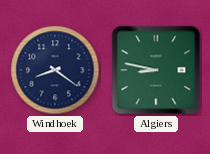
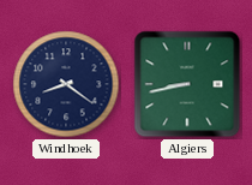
Algiers: 8:47 -> 8:43
